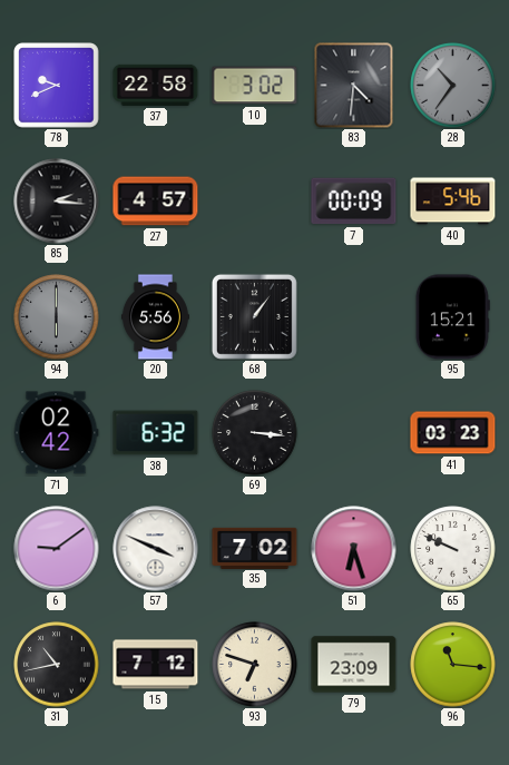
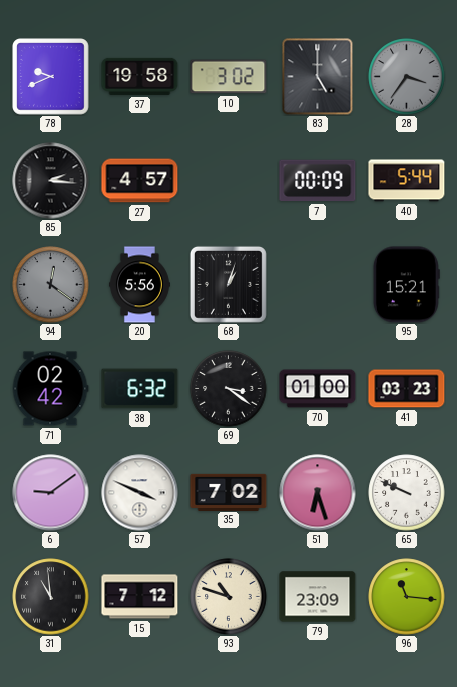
37: 22:58 -> 19:58
83: 4:31 -> 5:00
28: 10:36 -> 3:36
40: 5:46 -> 5:44
94: 6:00 -> 12:21
68: 1:06 -> 1:03
69: 3:16 -> 3:21
70: none -> 01:00
31: 10:43 -> 10:59
93: 6:48 -> 10:48
